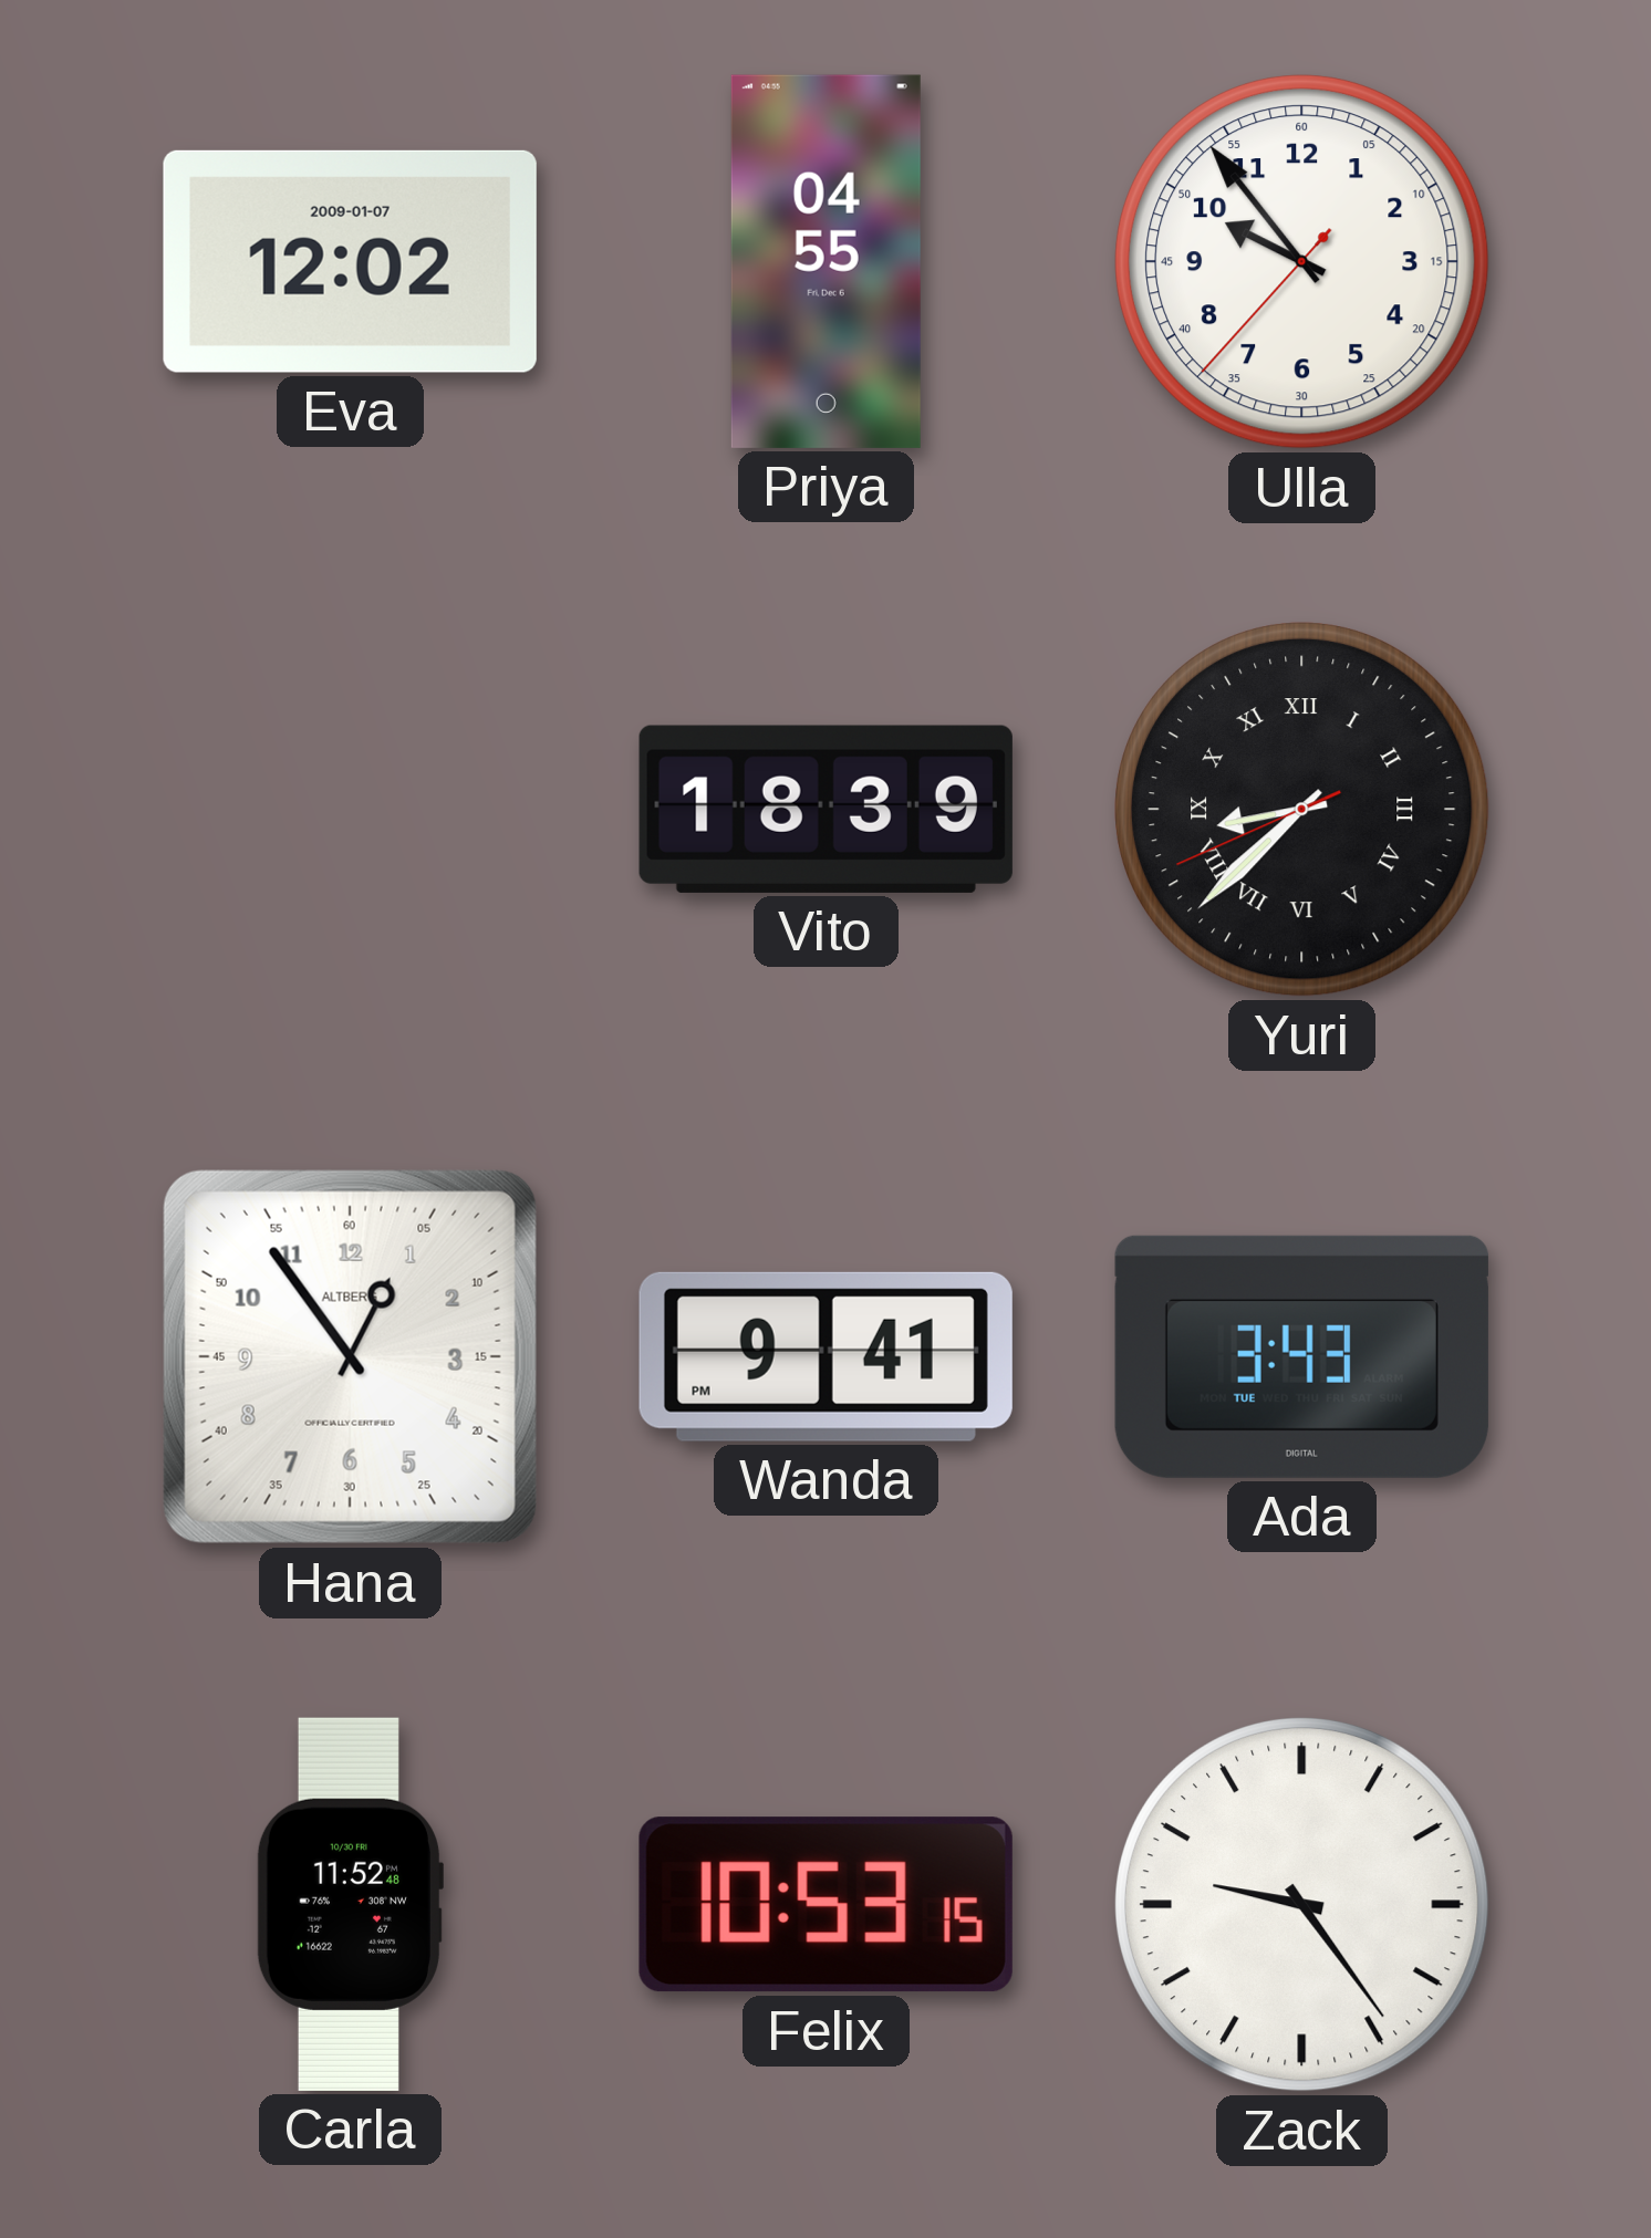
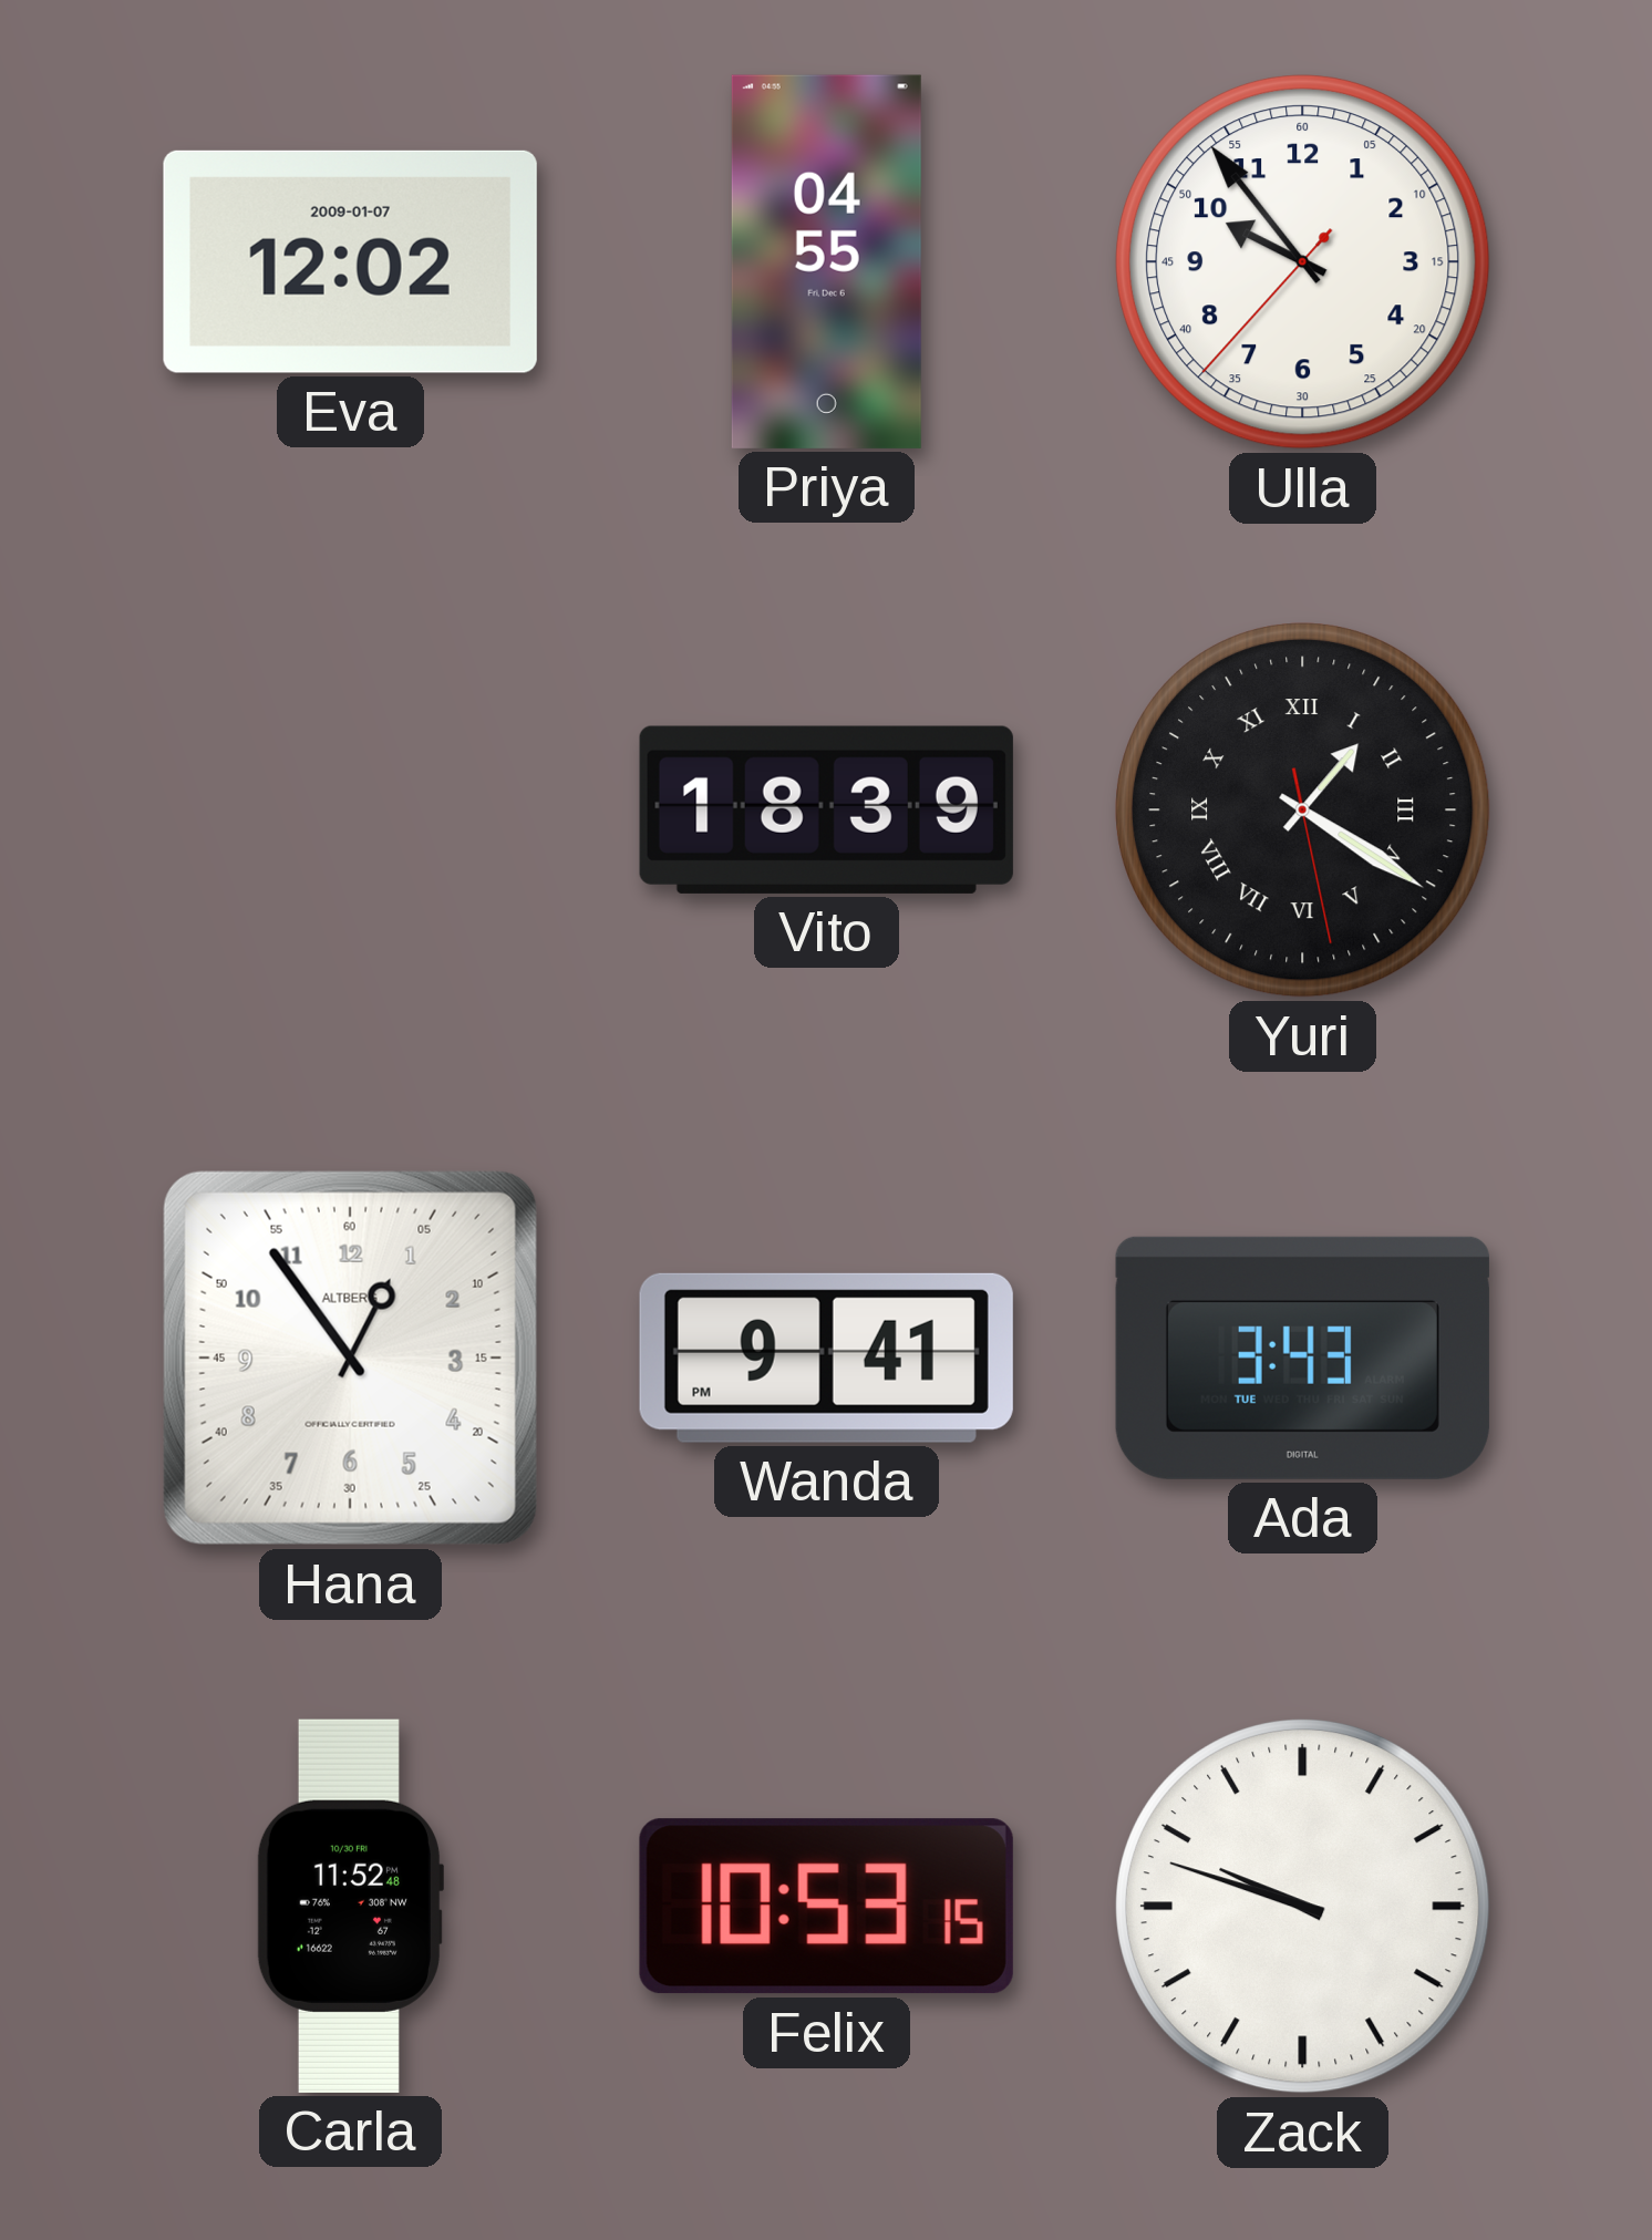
Yuri: 8:37 -> 1:20
Zack: 9:24 -> 9:48
